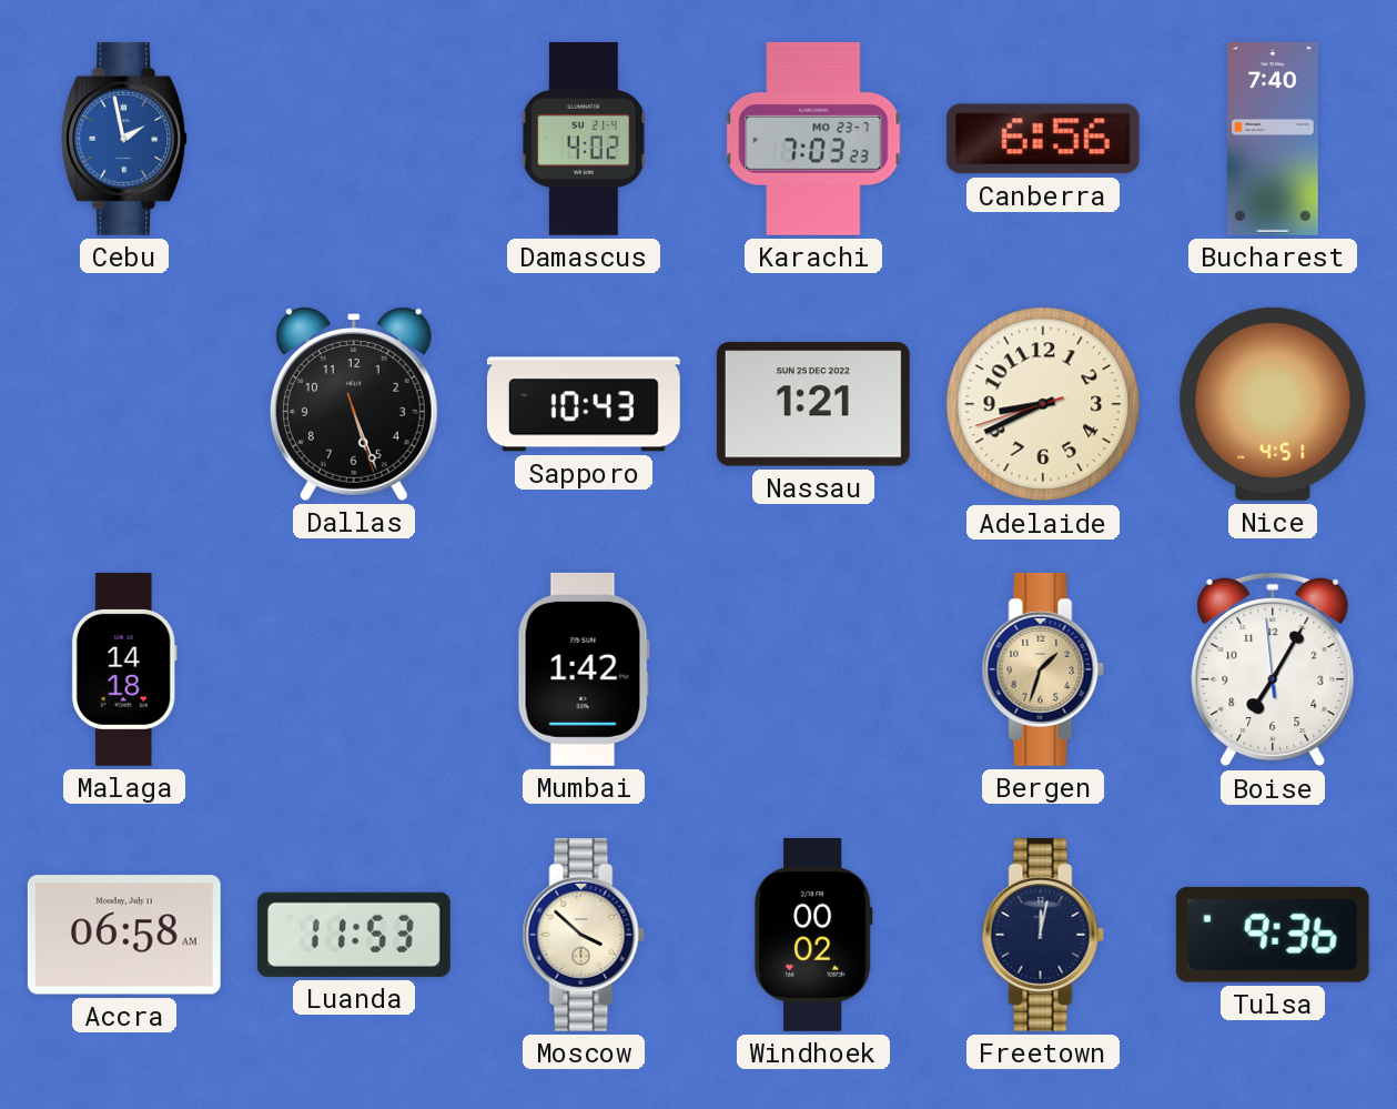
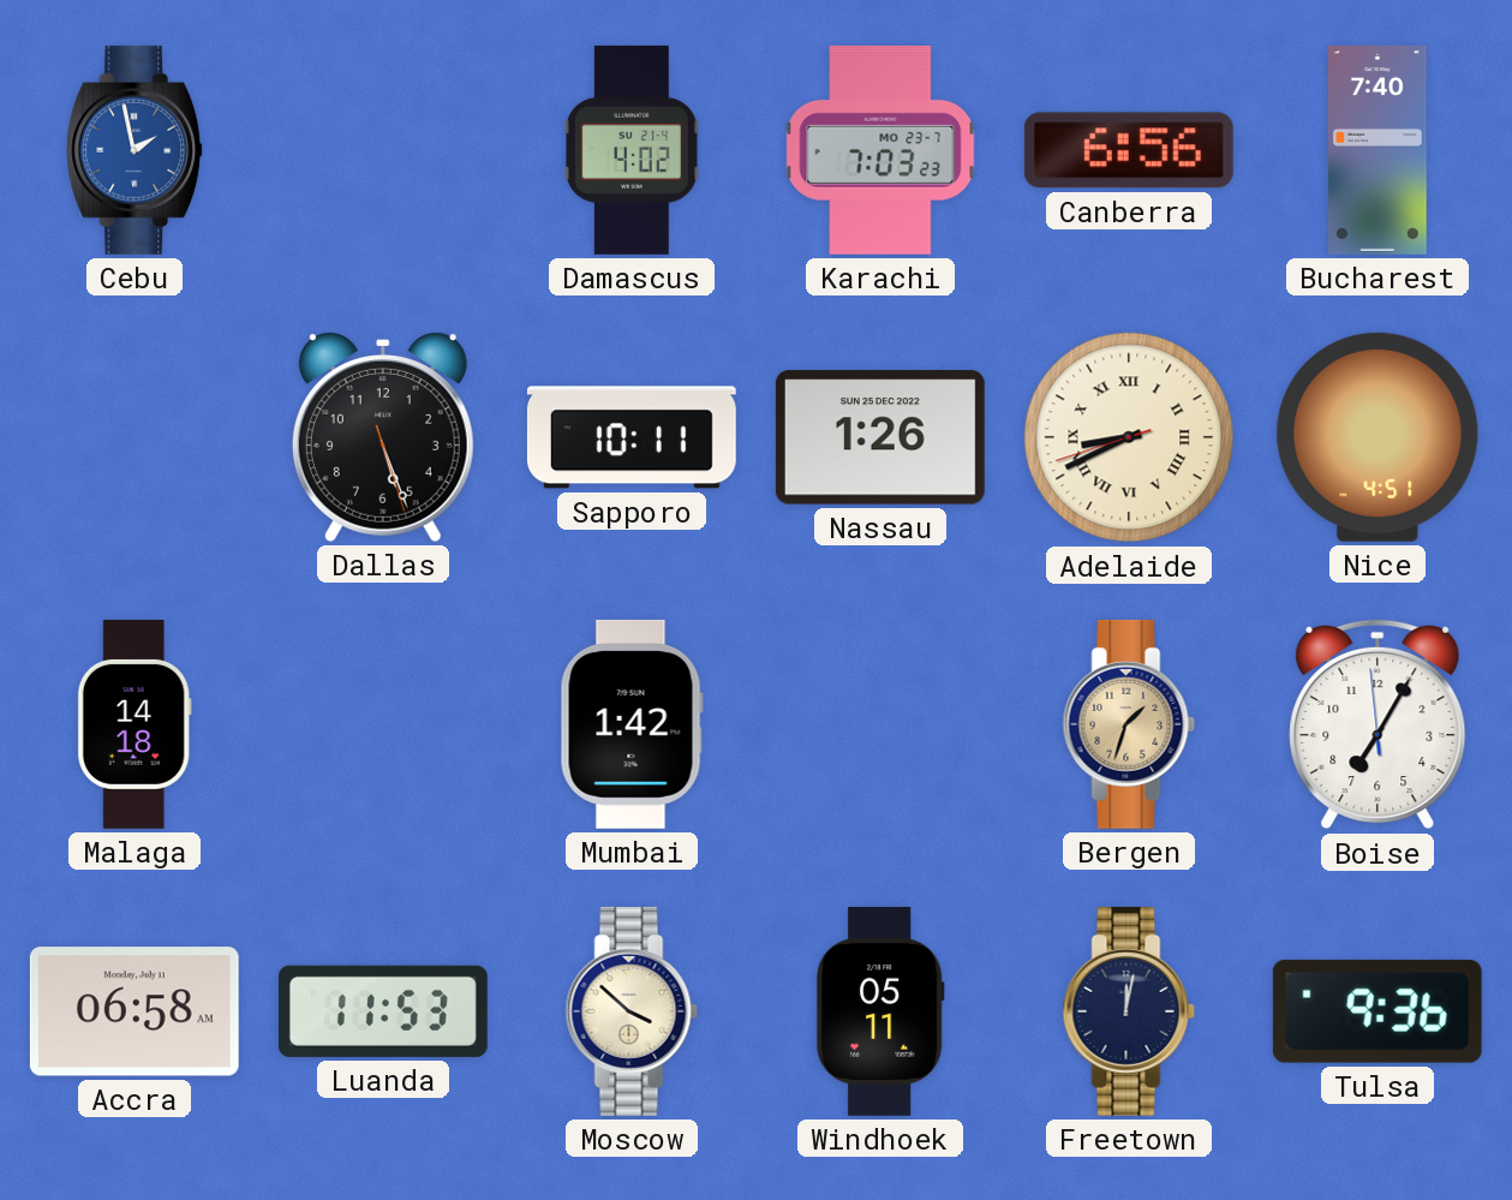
Sapporo: 10:43 -> 10:11
Nassau: 1:21 -> 1:26
Adelaide numerals: Arabic -> Roman
Windhoek: 00:02 -> 05:11
